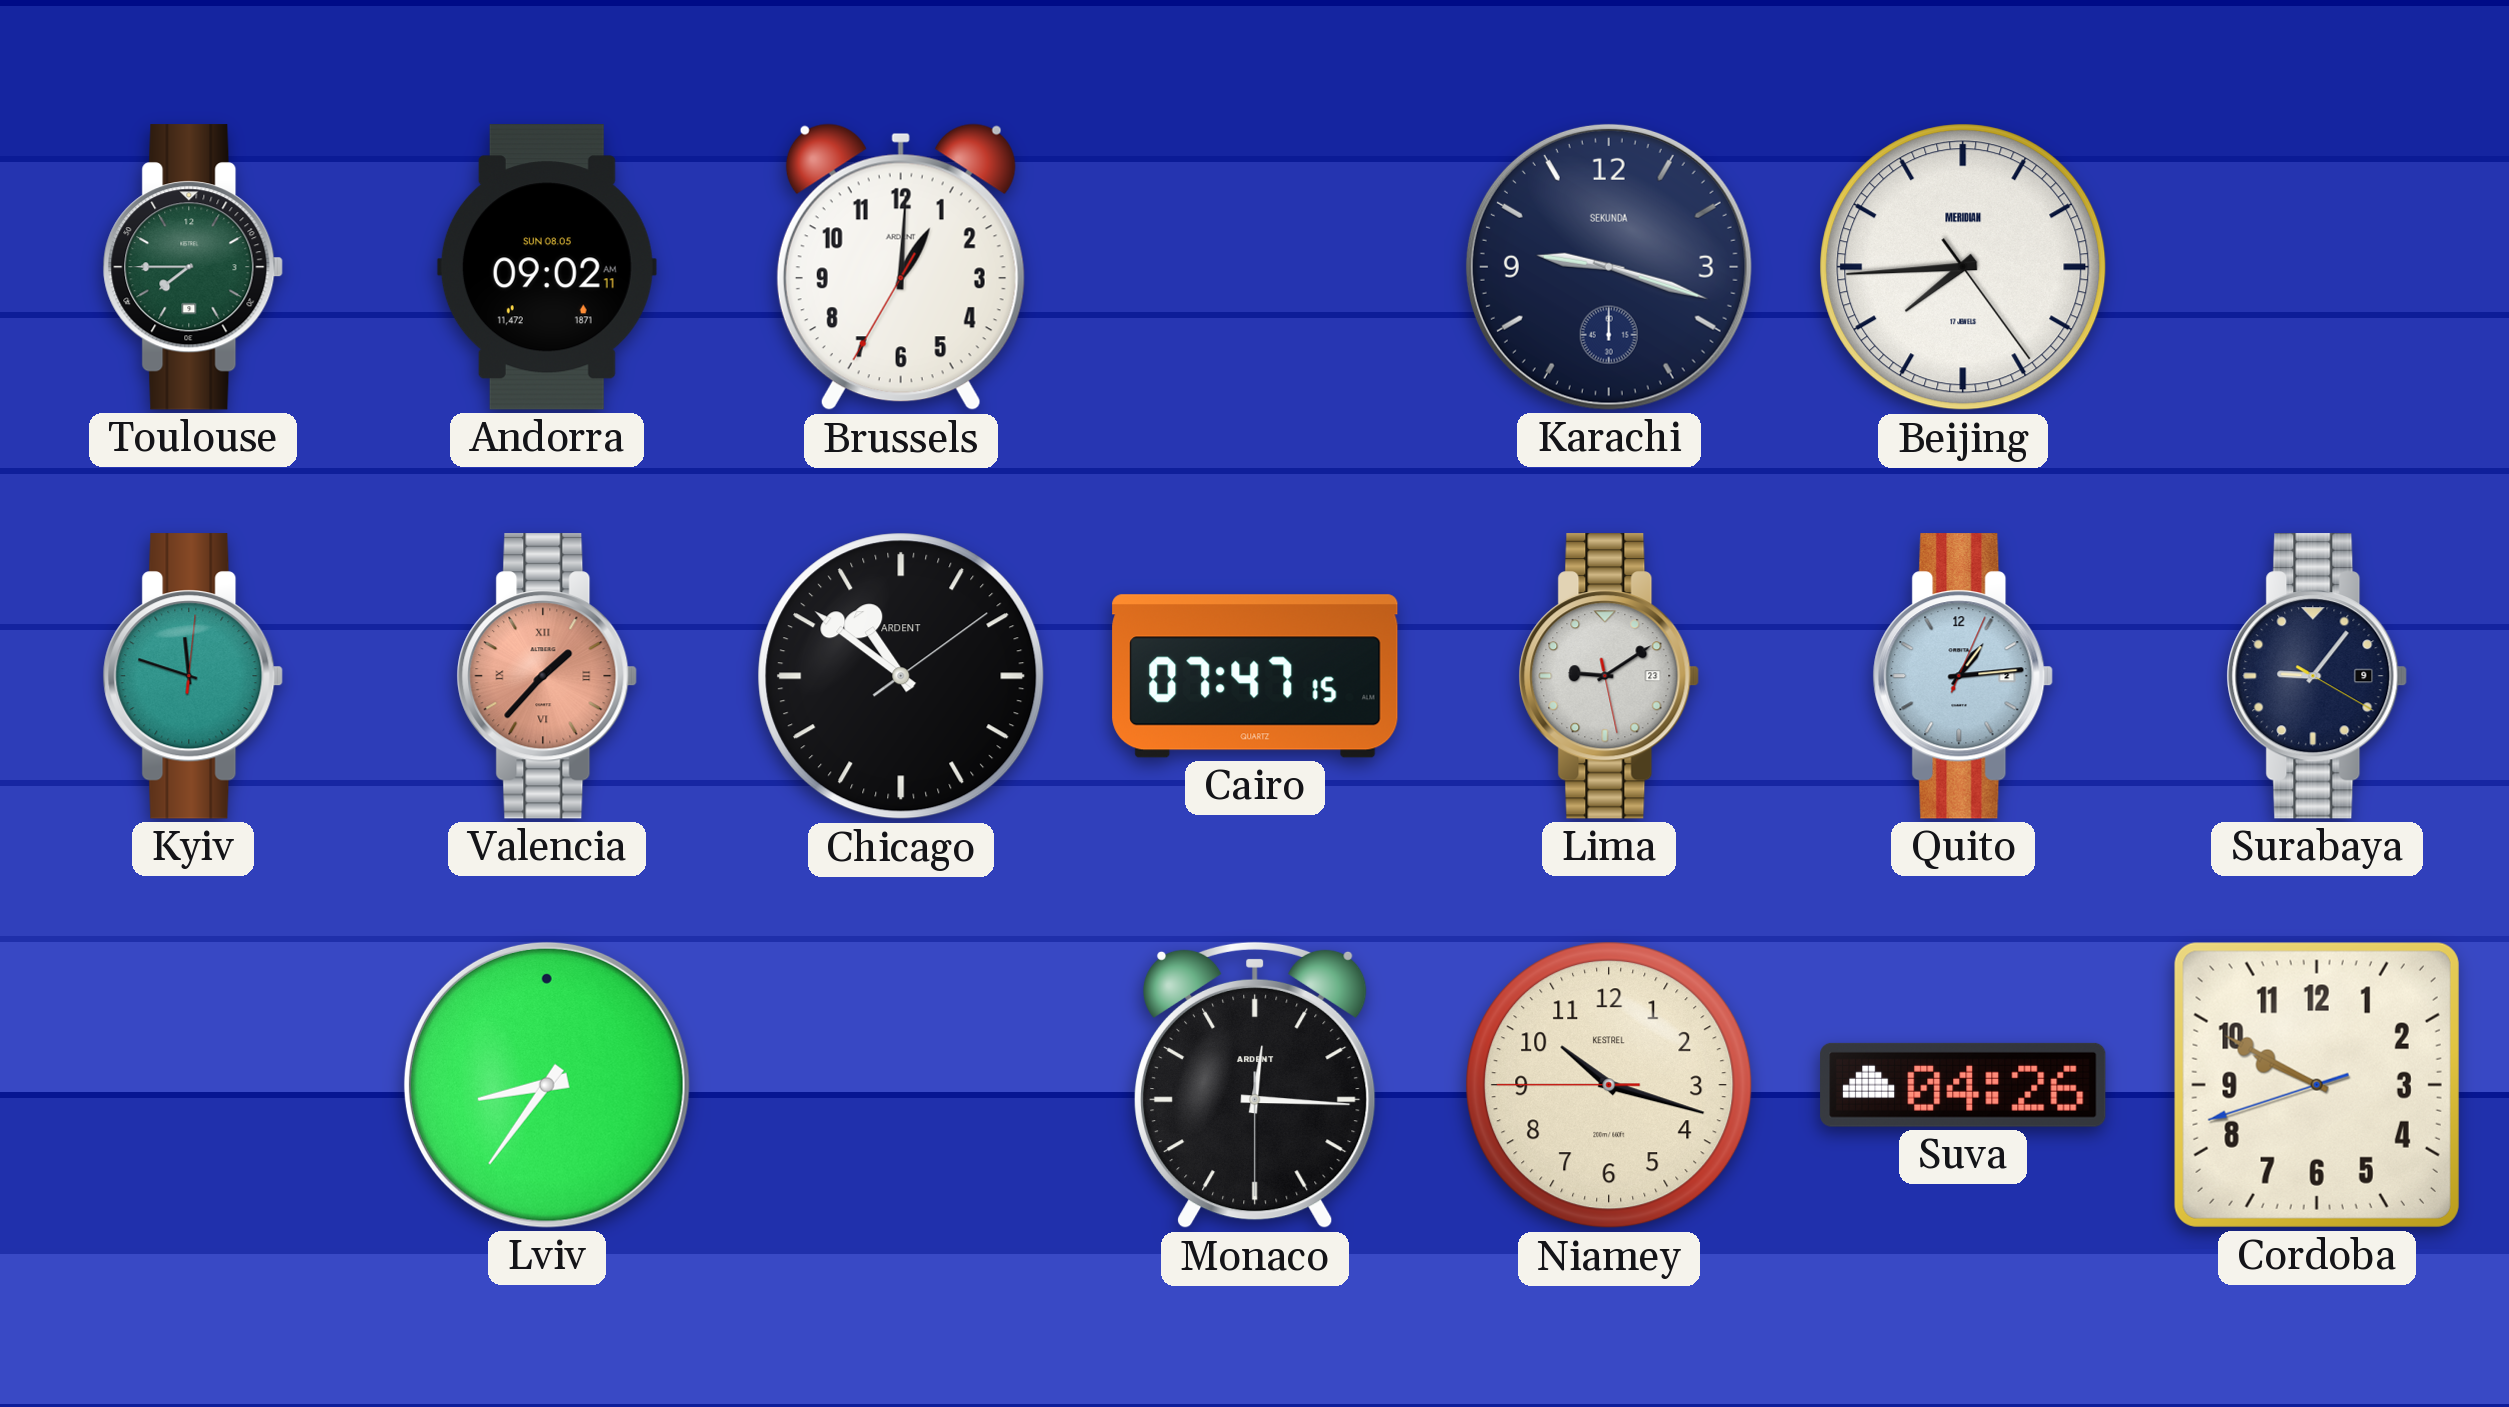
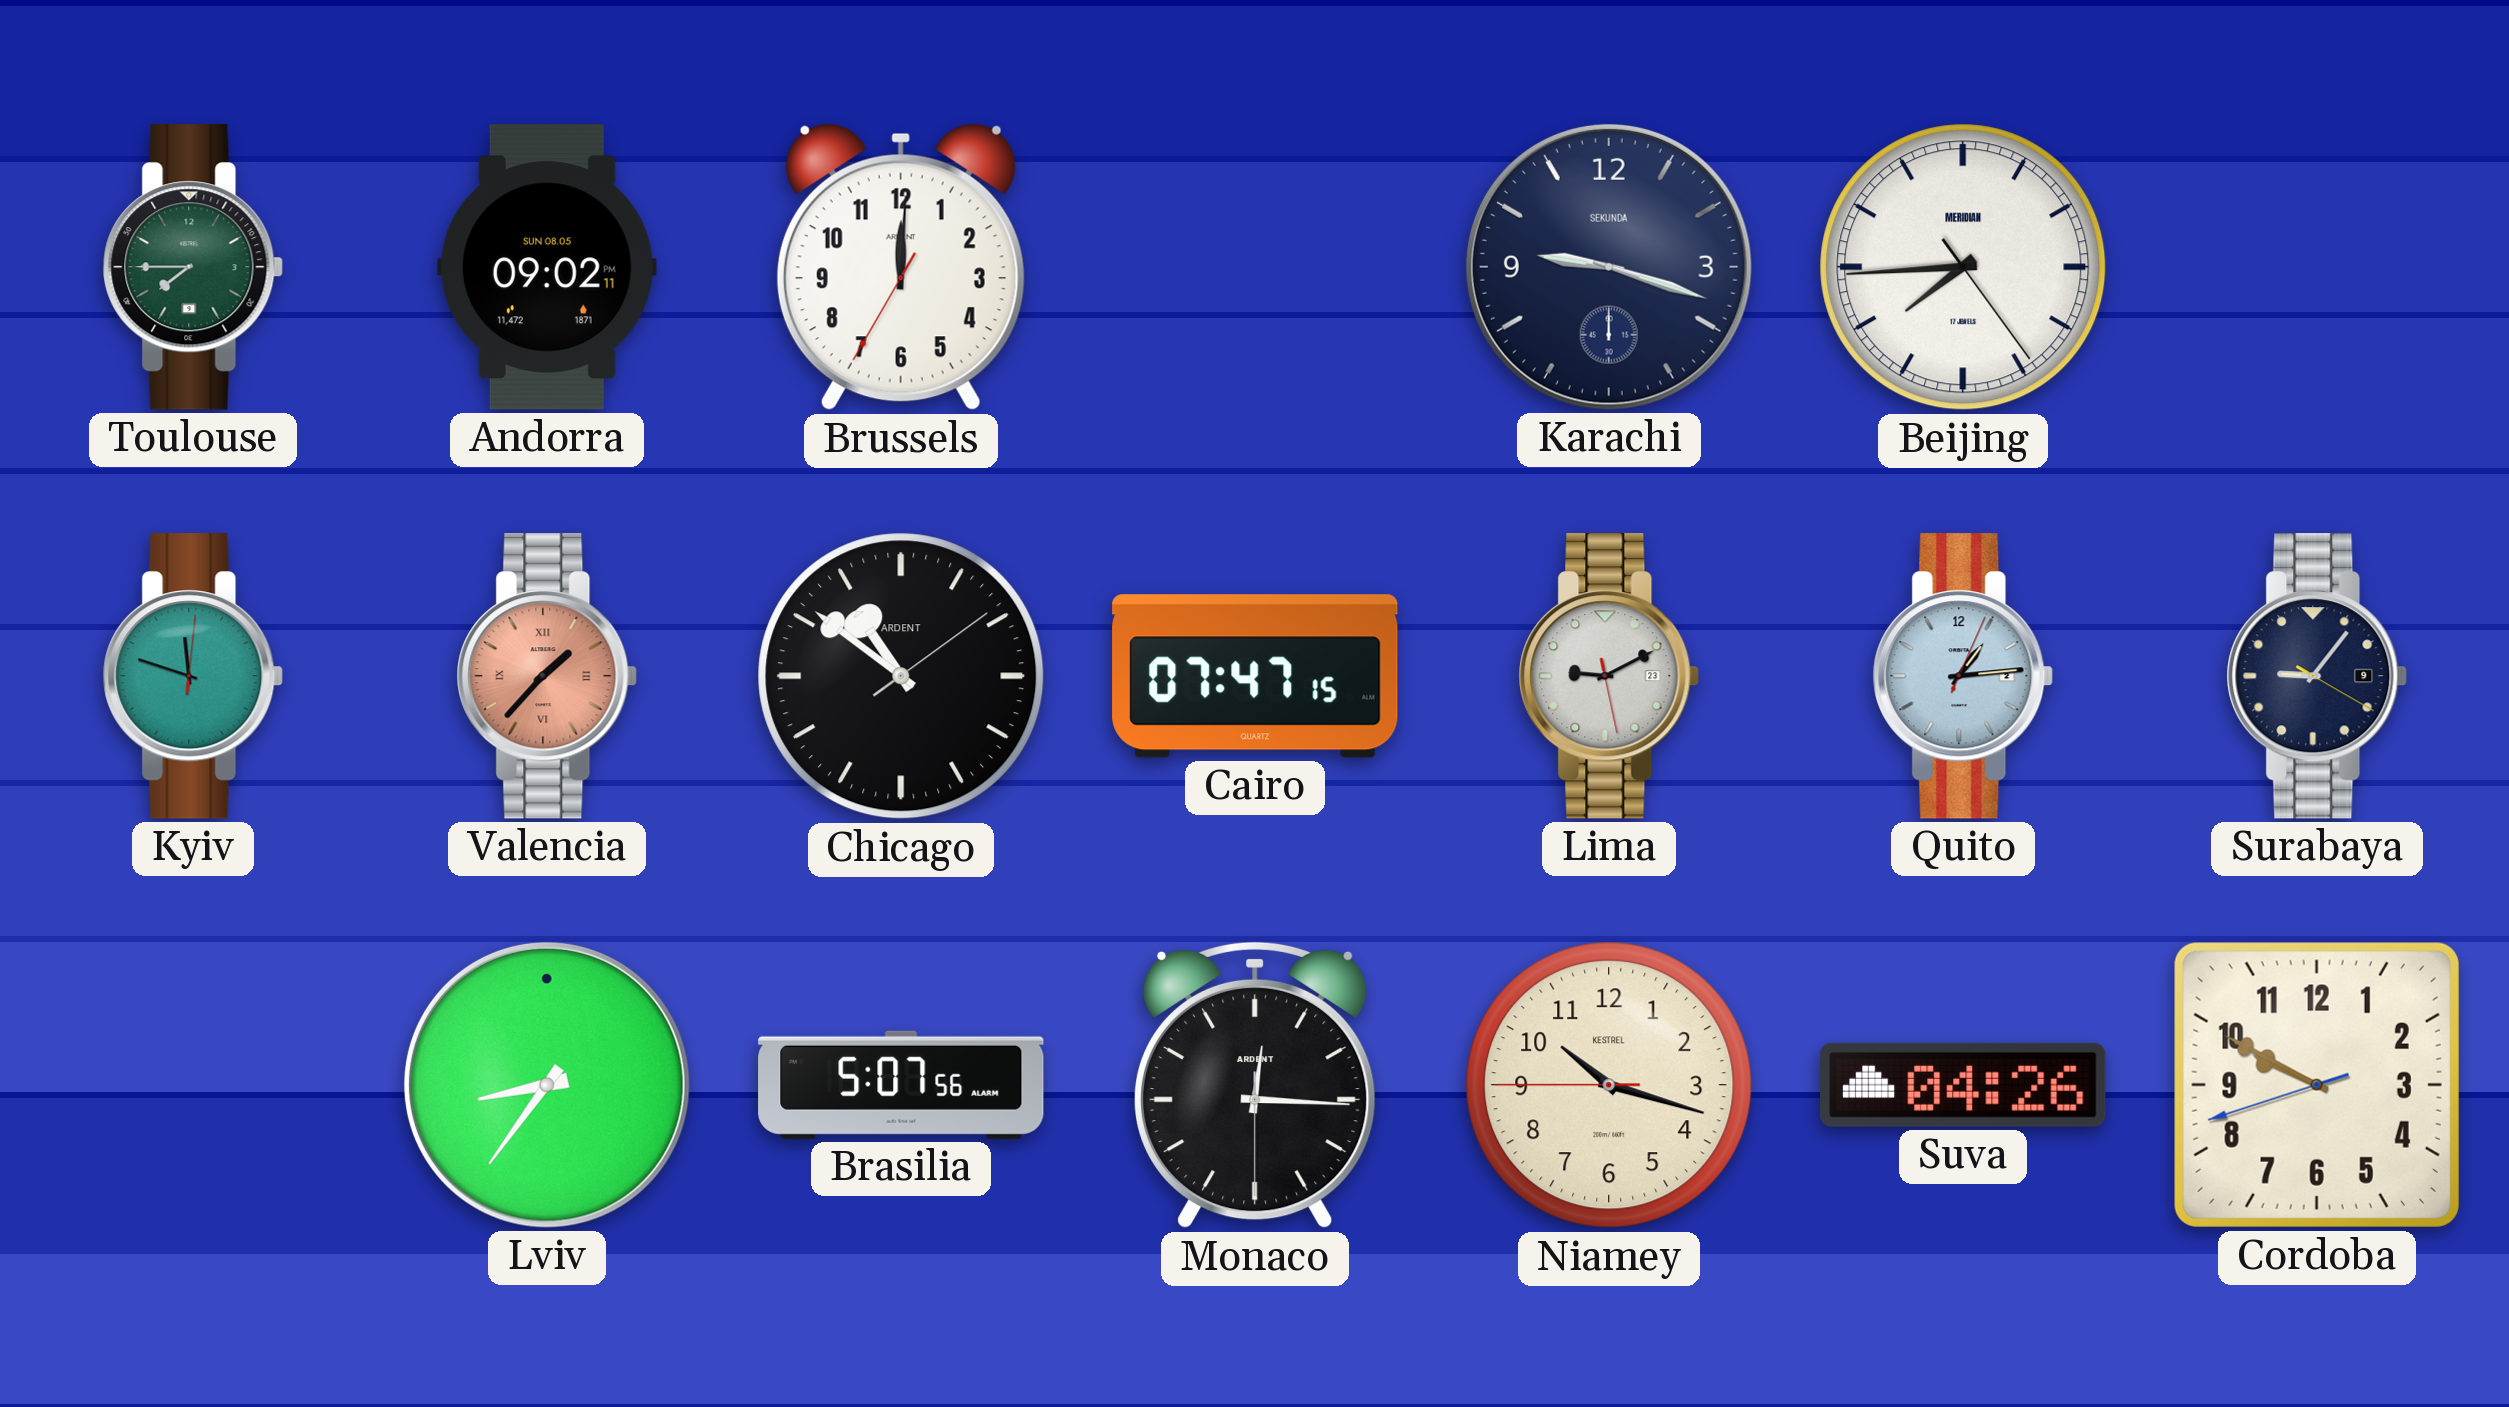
Andorra: 09:02:11 AM -> 09:02:11 PM
Brussels: 1:00 -> 12:00
Lima: 9:09 -> 9:10
Brasilia: none -> 5:07
